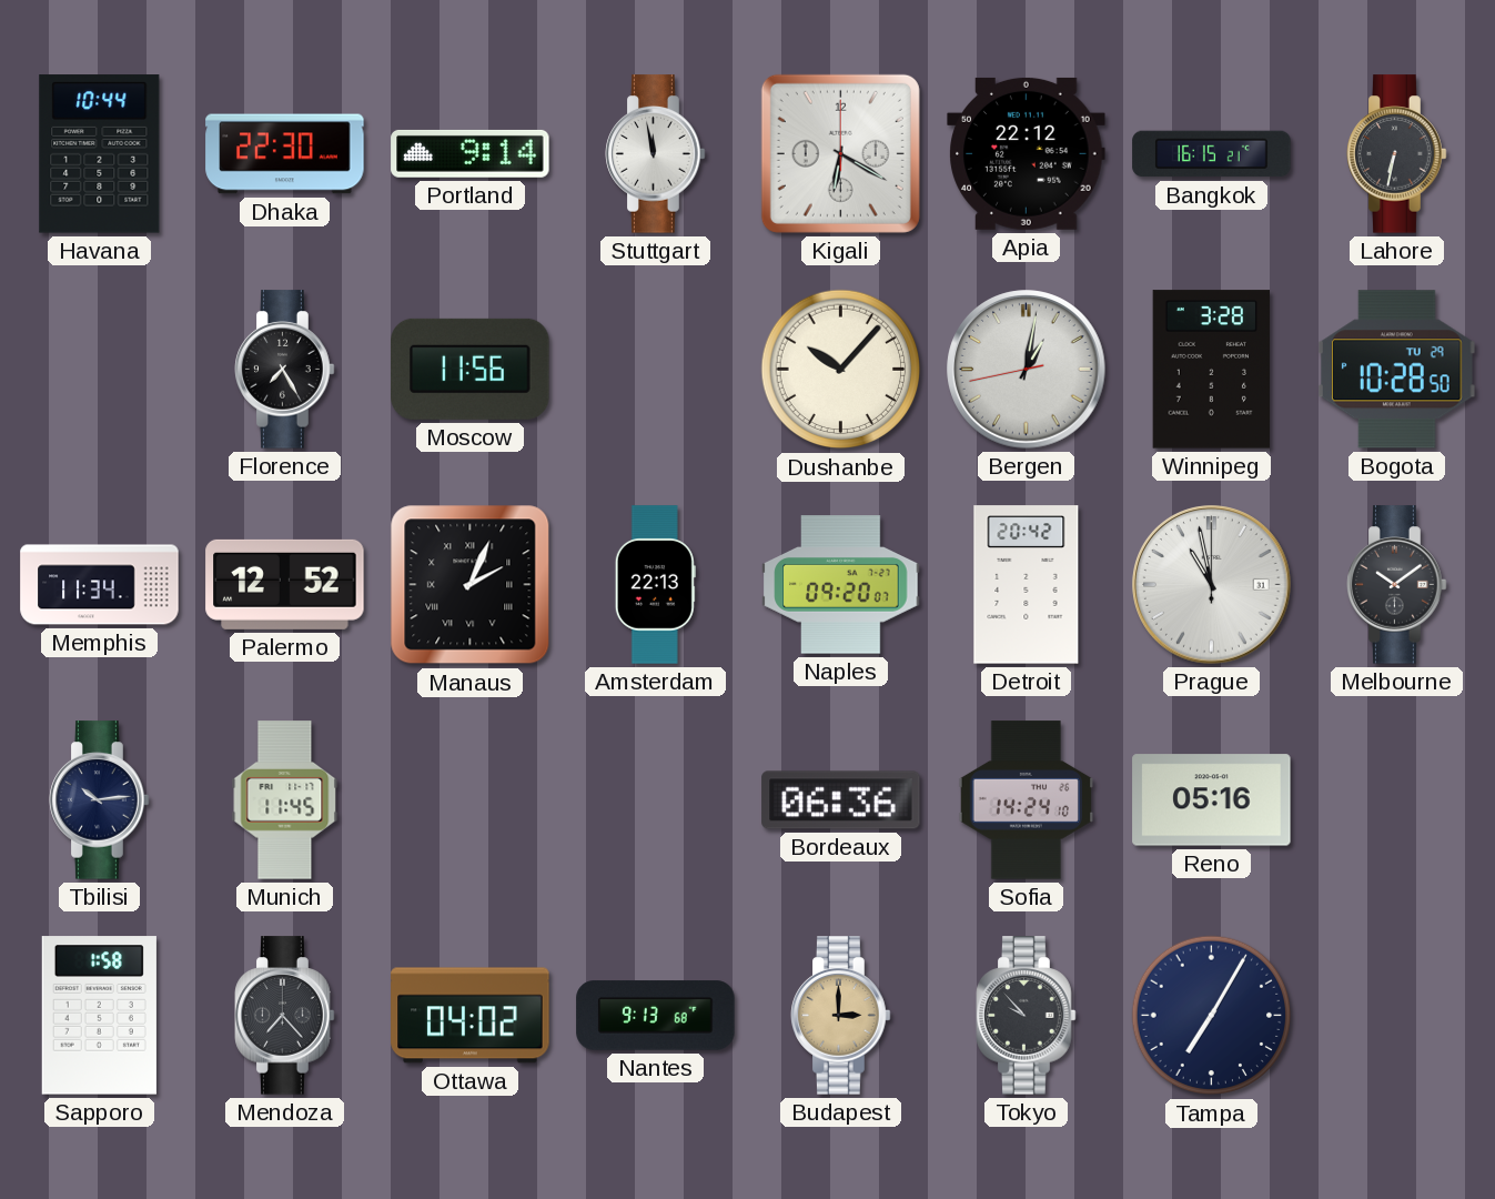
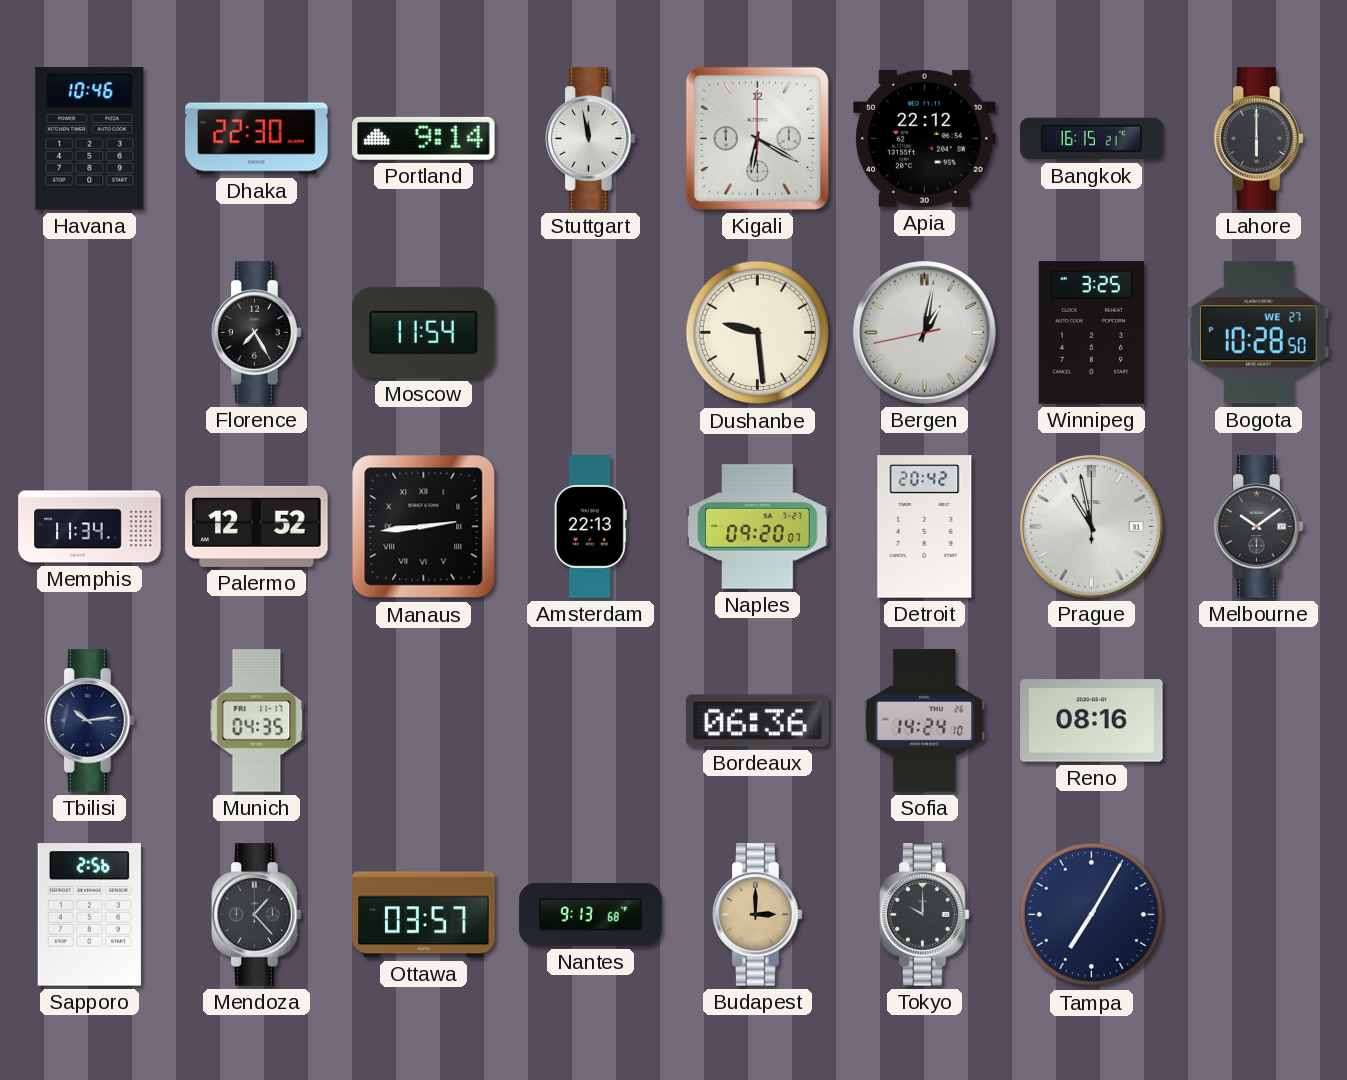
Havana: 10:44 -> 10:46
Lahore: 6:32 -> 6:00
Moscow: 11:56 -> 11:54
Dushanbe: 10:07 -> 9:29
Winnipeg: 3:28 -> 3:25
Bogota date: TU 29 -> WE 27
Manaus: 2:04 -> 2:44
Munich: 11:45 -> 04:35
Reno: 05:16 -> 08:16
Sapporo: 1:58 -> 2:56
Mendoza: 7:23 -> 1:23
Ottawa: 04:02 -> 03:57
Tokyo: 9:53 -> 10:00
